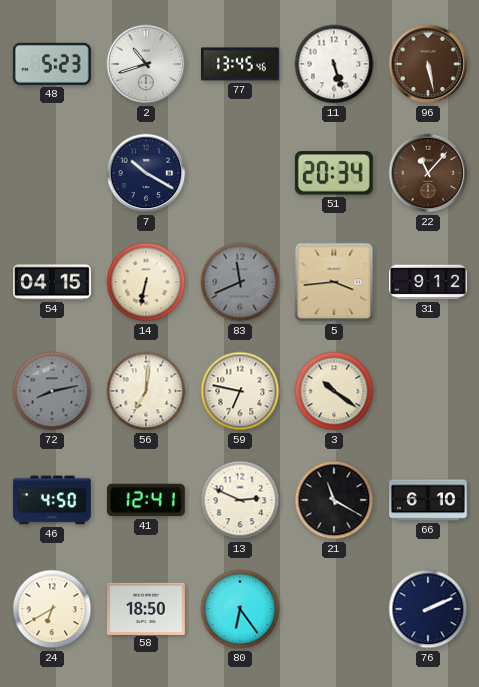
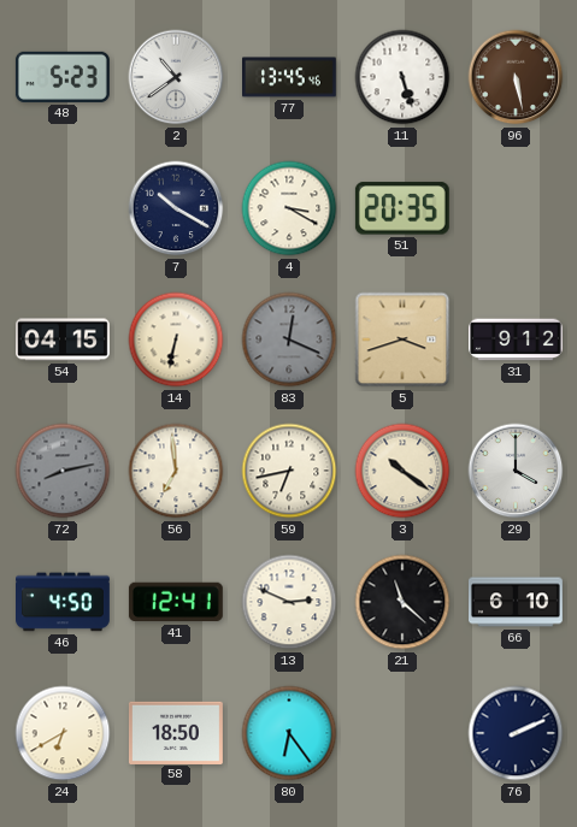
2: 10:42 -> 10:39
4: none -> 3:20
51: 20:34 -> 20:35
22: 11:07 -> none
83: 11:41 -> 12:19
5: 3:44 -> 3:42
56: 7:01 -> 6:59
59: 6:47 -> 6:43
29: none -> 4:00
21: 11:20 -> 11:22
